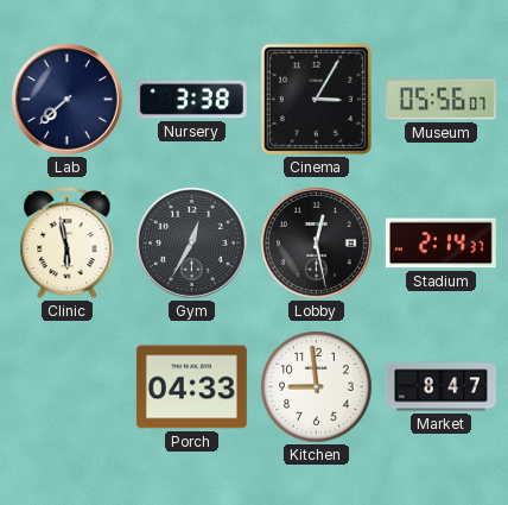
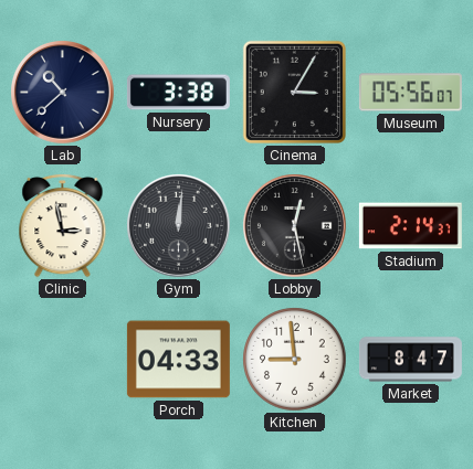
Lab: 7:38 -> 10:38
Clinic: 5:58 -> 2:58
Gym: 12:35 -> 12:01
